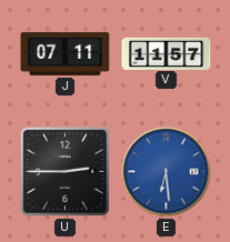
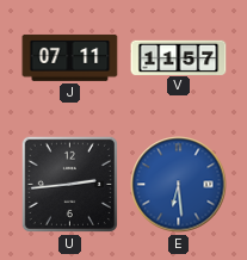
U: 2:45 -> 2:44
